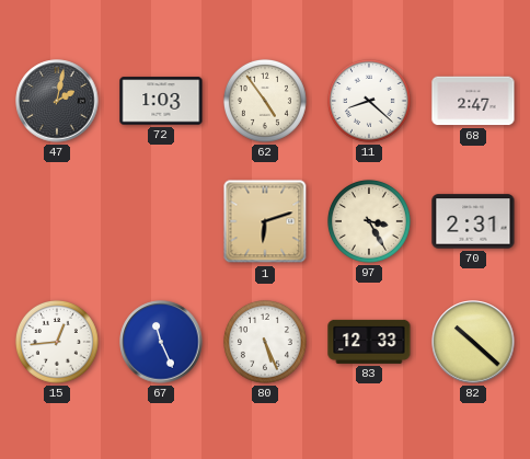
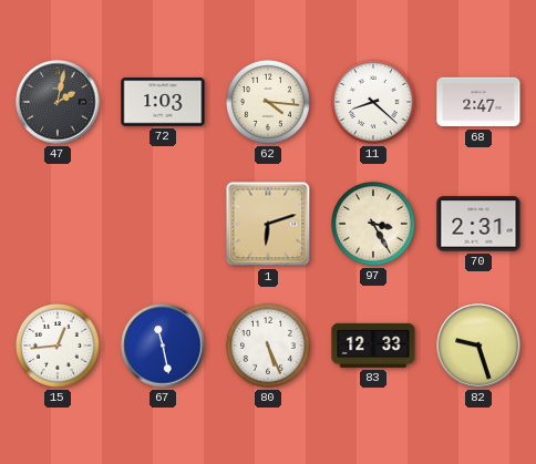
62: 4:54 -> 4:16
67: 11:26 -> 11:28
82: 10:22 -> 9:27
